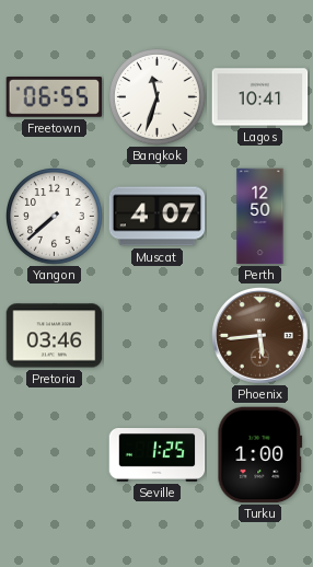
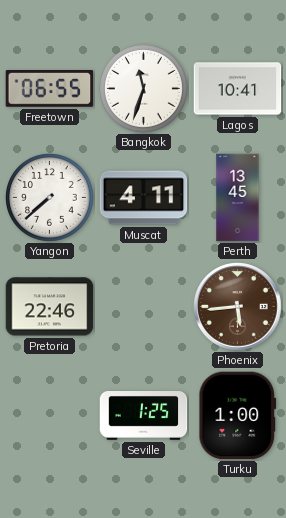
Muscat: 4:07 -> 4:11
Perth: 12:50 -> 13:45
Pretoria: 03:46 -> 22:46
